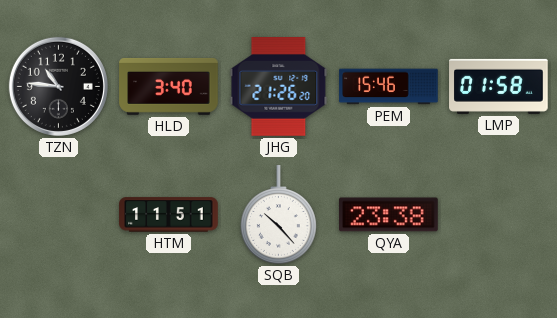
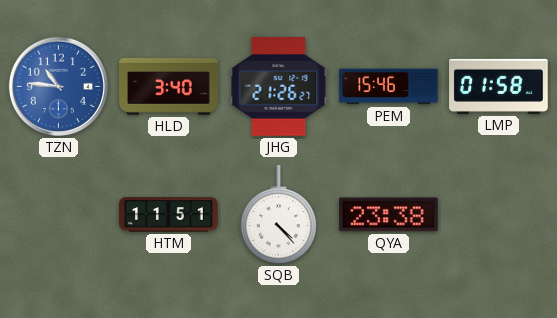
TZN dial: black -> blue
JHG: 21:26:20 -> 21:26:27
SQB: 10:23 -> 4:23
